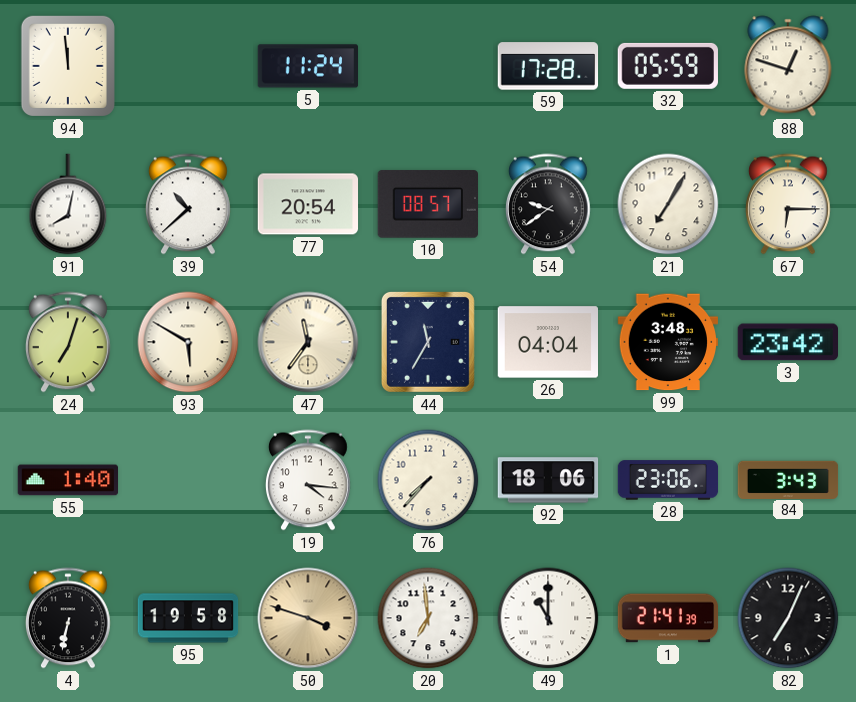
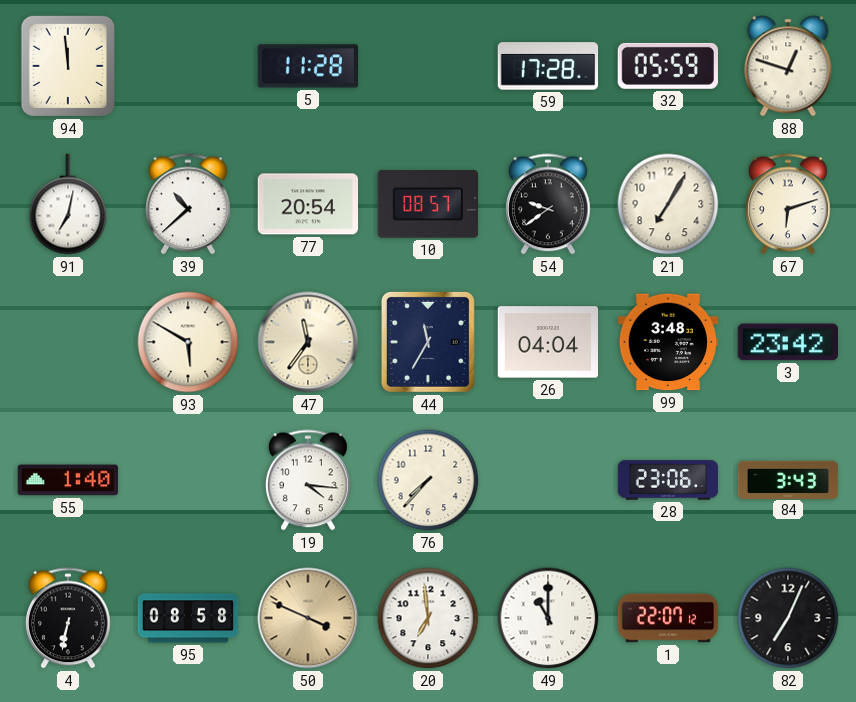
5: 11:24 -> 11:28
91: 8:02 -> 7:02
67: 6:15 -> 6:12
24: 7:03 -> none
92: 18:06 -> none
95: 19:58 -> 08:58
50: 3:48 -> 3:49
1: 21:41 -> 22:07
